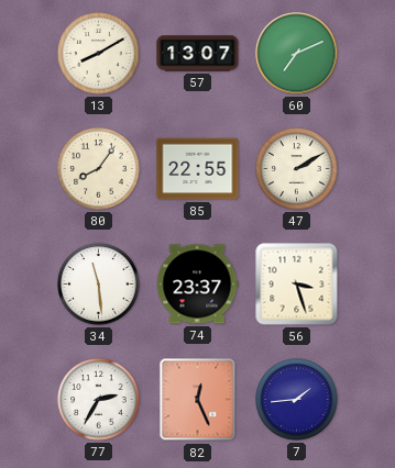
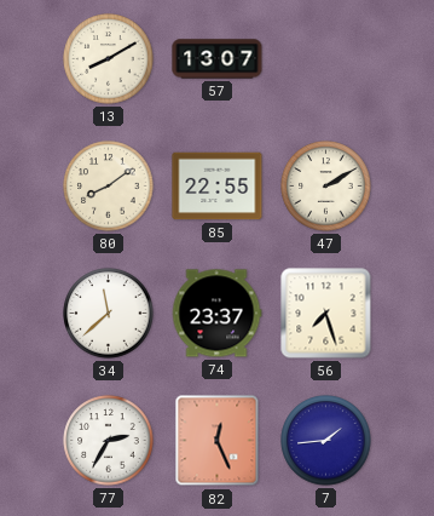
60: 7:11 -> none
80: 8:06 -> 8:09
34: 11:29 -> 11:38
56: 3:27 -> 7:27
